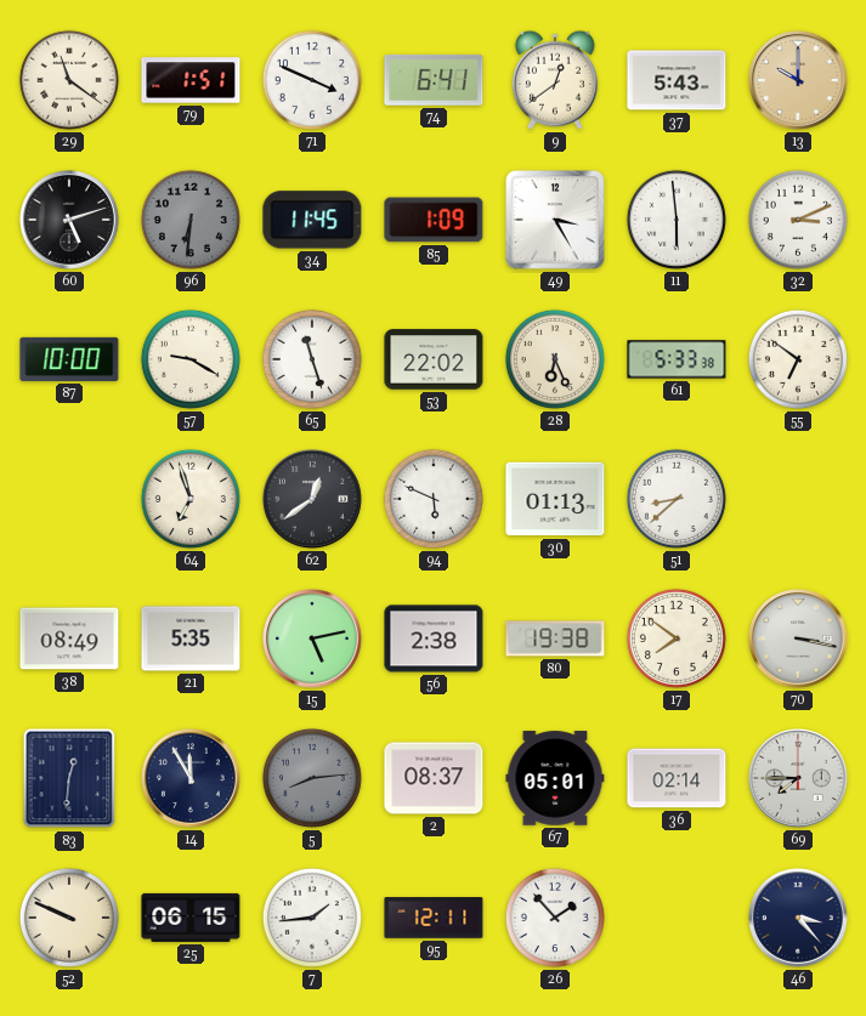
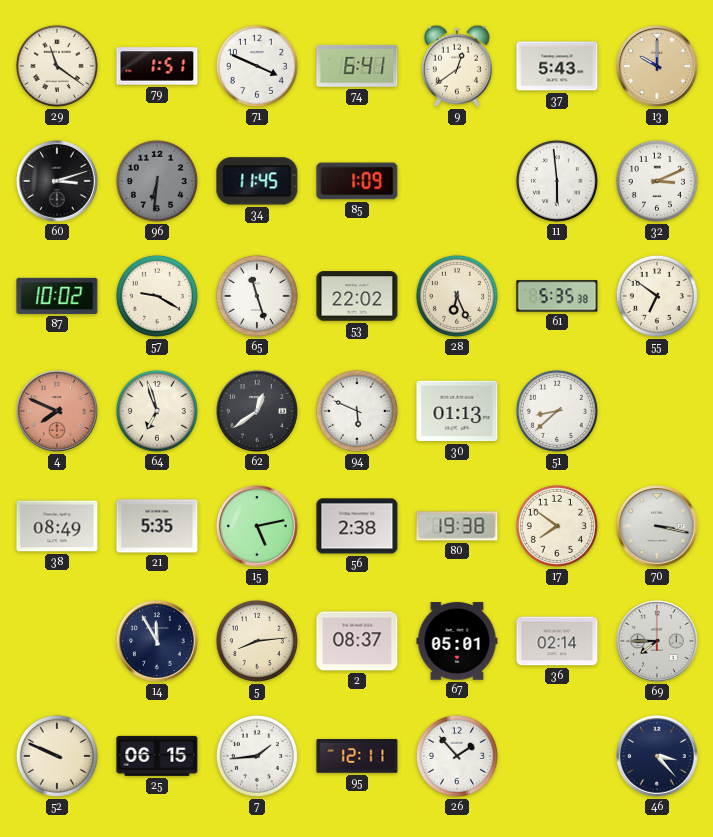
60: 5:12 -> 3:12
49: 3:25 -> none
87: 10:00 -> 10:02
61: 5:33 -> 5:35
4: none -> 7:49
83: 12:31 -> none
5 dial: grey -> cream
